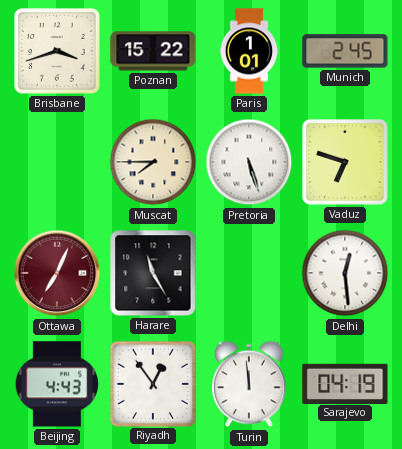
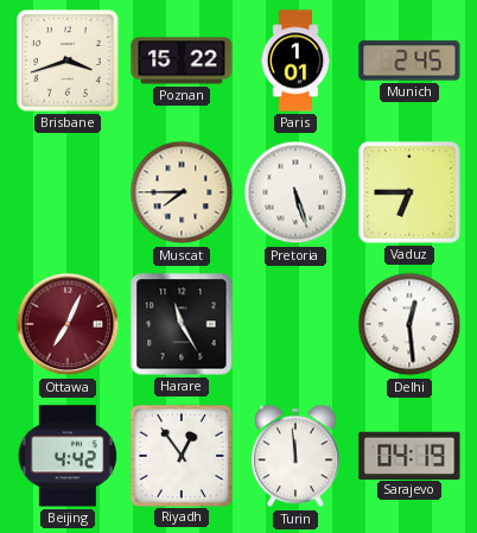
Vaduz: 6:48 -> 6:45
Beijing: 4:43 -> 4:42
